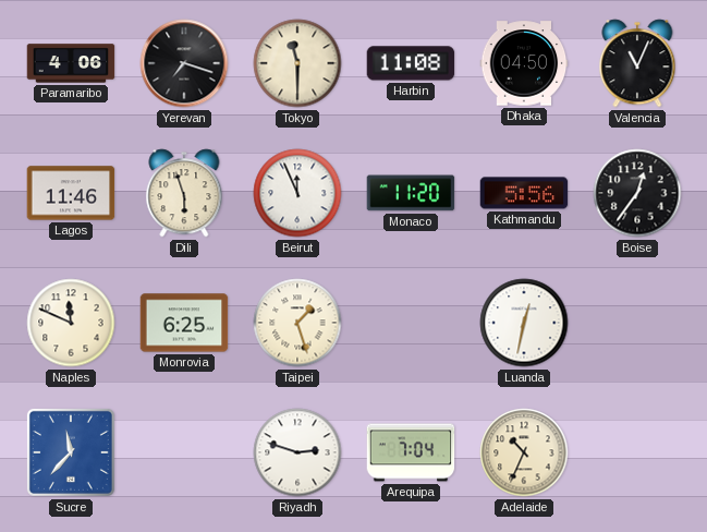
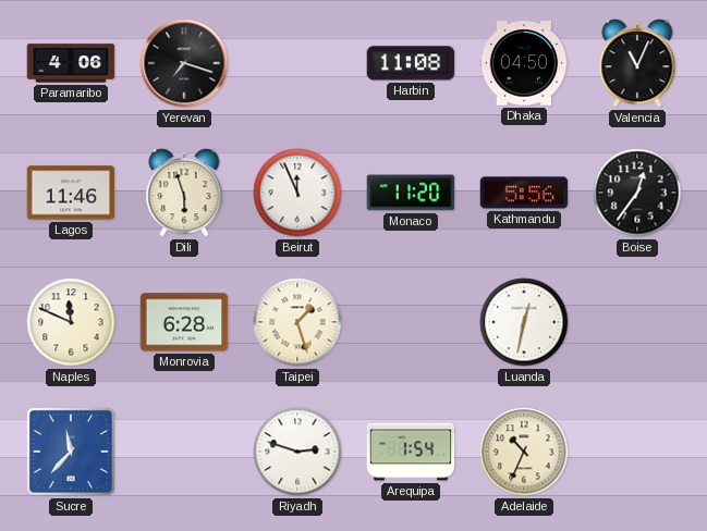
Tokyo: 11:30 -> none
Monrovia: 6:25 -> 6:28
Arequipa: 7:04 -> 1:54
